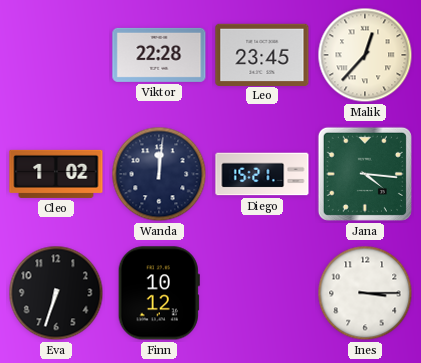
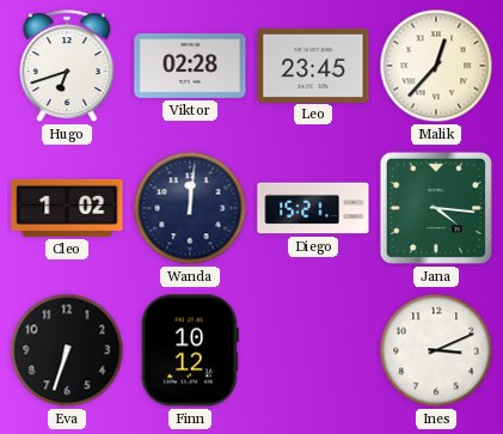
Hugo: none -> 6:42
Viktor: 22:28 -> 02:28
Ines: 3:15 -> 3:11
